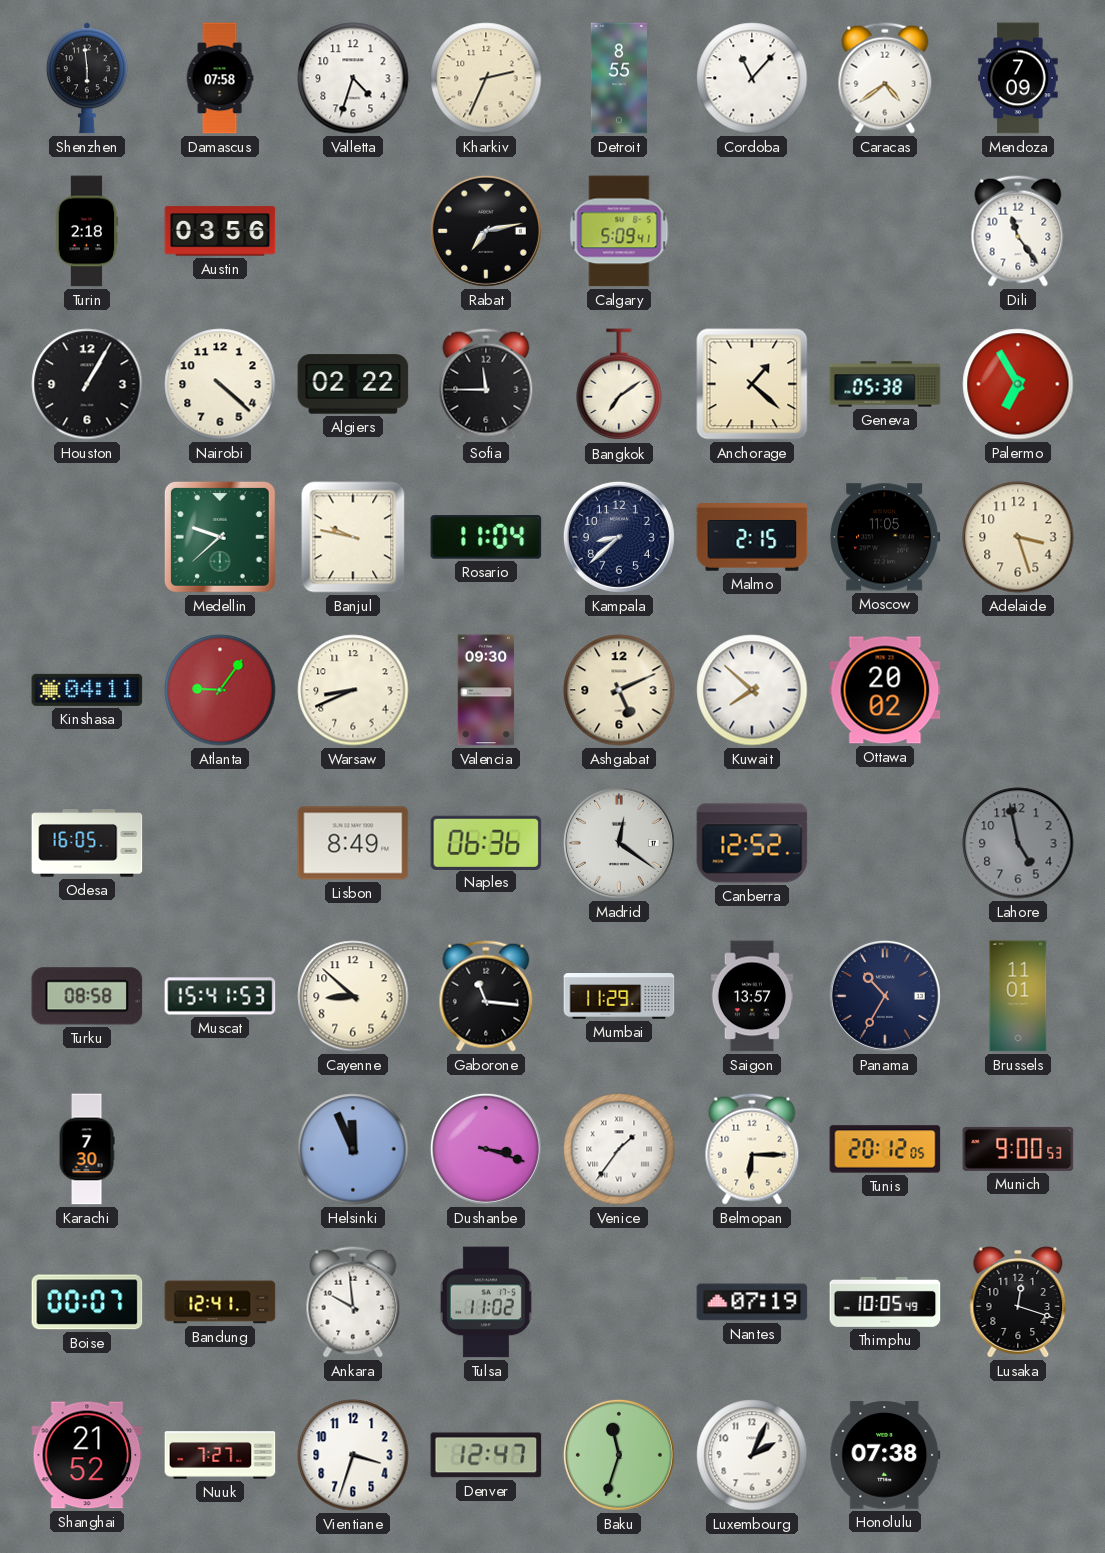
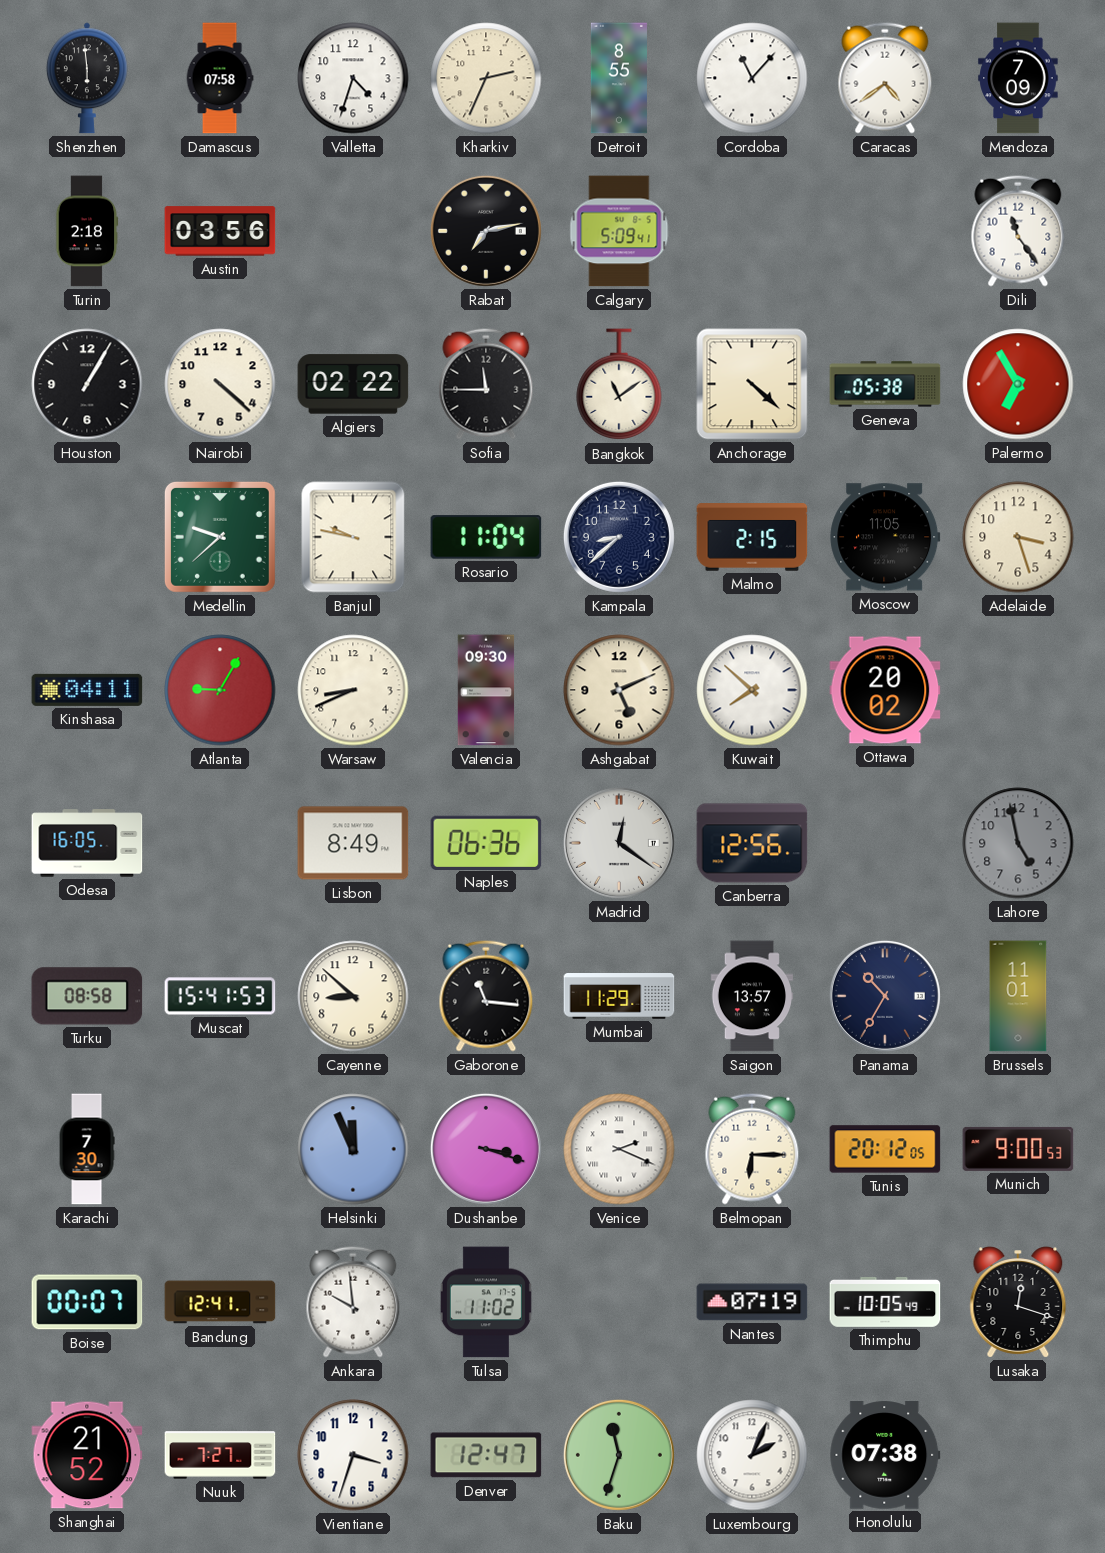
Bangkok: 7:09 -> 11:09
Anchorage: 1:22 -> 4:22
Atlanta: 9:06 -> 9:05
Canberra: 12:52 -> 12:56
Venice: 1:36 -> 2:19
